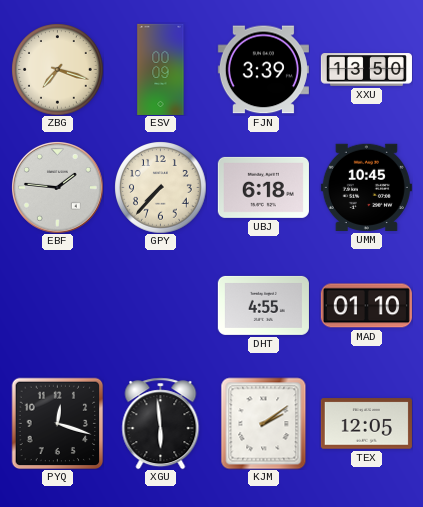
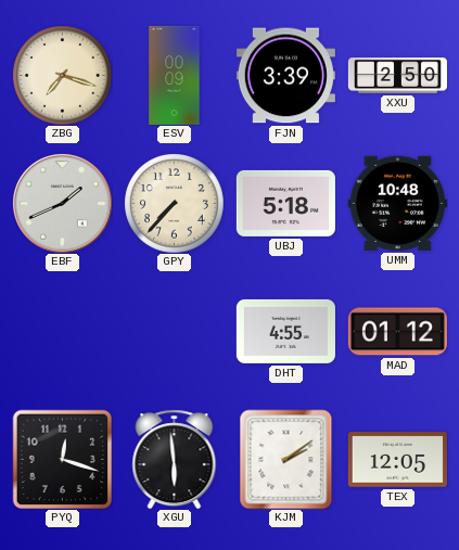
XXU: 13:50 -> 2:50
EBF: 1:46 -> 1:41
UBJ: 6:18 -> 5:18
UMM: 10:45 -> 10:48
MAD: 01:10 -> 01:12
